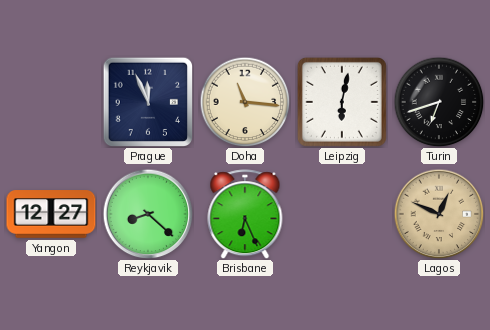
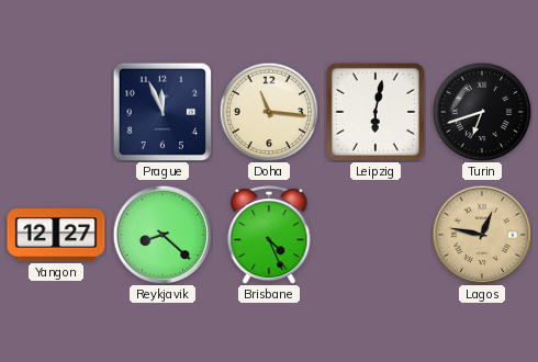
Brisbane: 6:26 -> 4:26
Lagos: 12:49 -> 12:47
